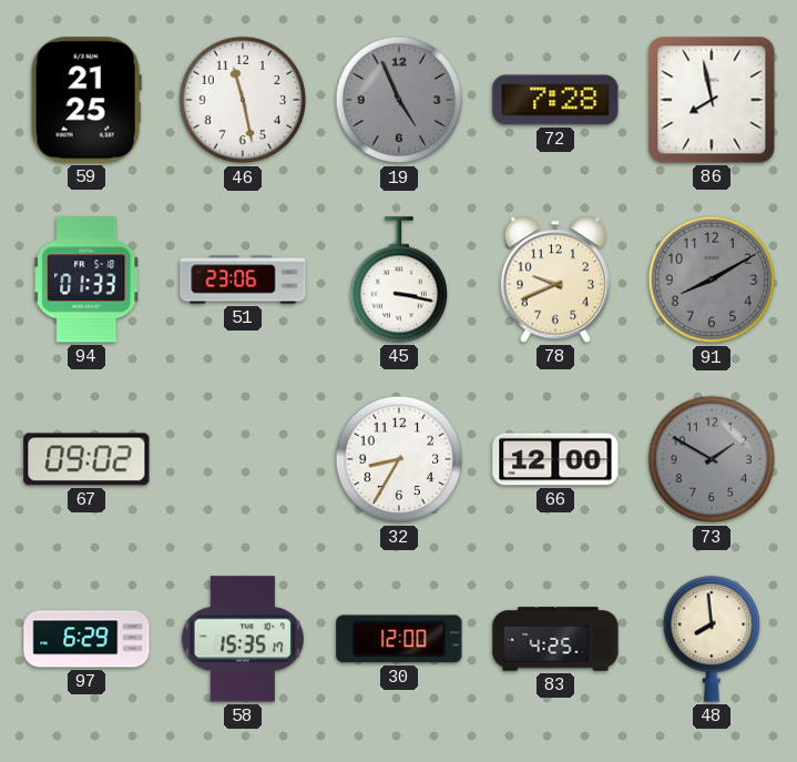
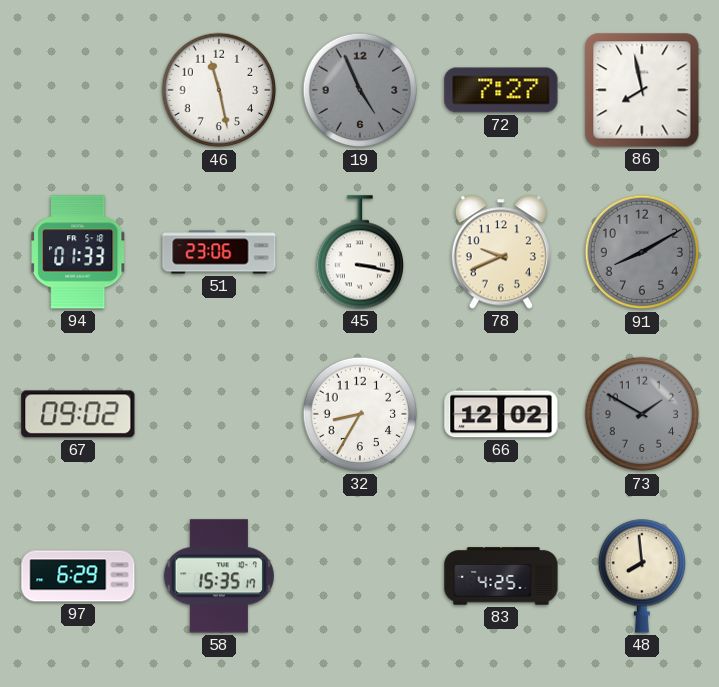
59: 21:25 -> none
72: 7:28 -> 7:27
66: 12:00 -> 12:02
30: 12:00 -> none
